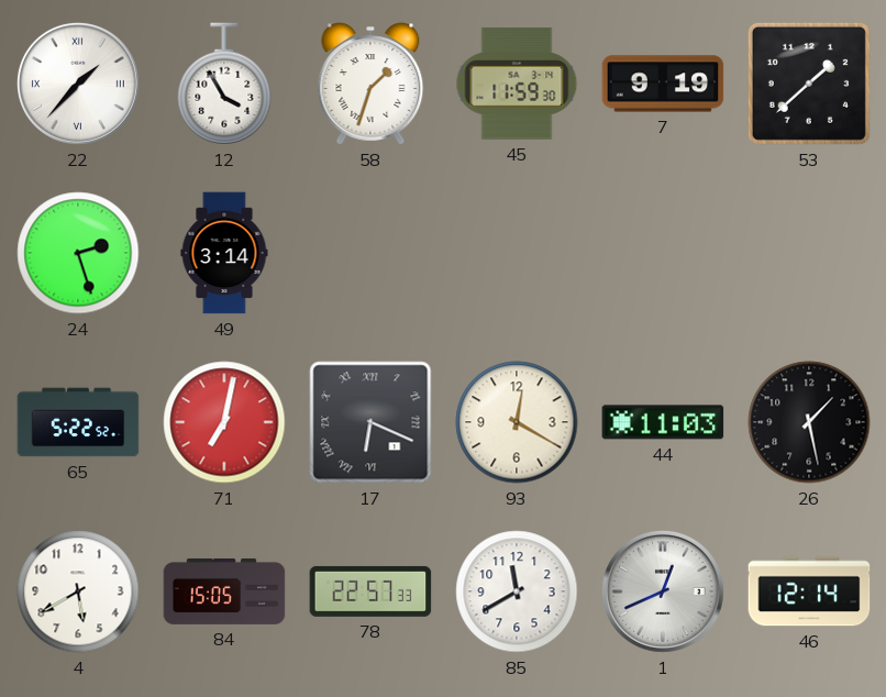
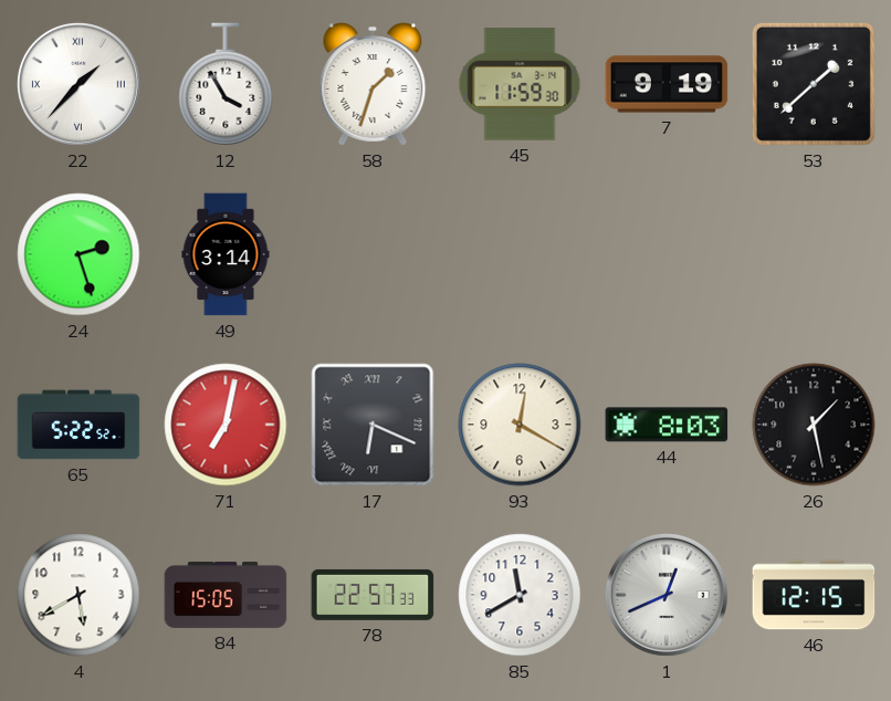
44: 11:03 -> 8:03
46: 12:14 -> 12:15
